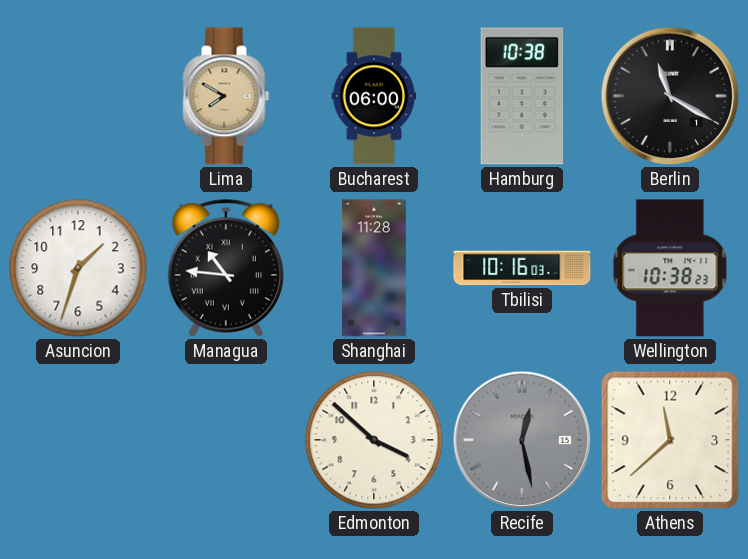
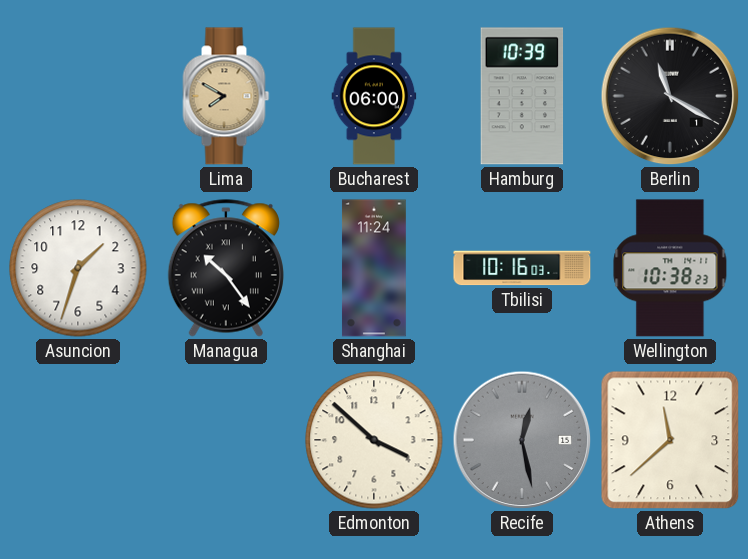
Hamburg: 10:38 -> 10:39
Managua: 10:46 -> 10:24
Shanghai: 11:28 -> 11:24
